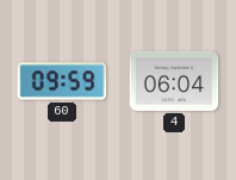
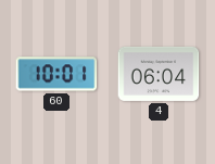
60: 09:59 -> 10:01
